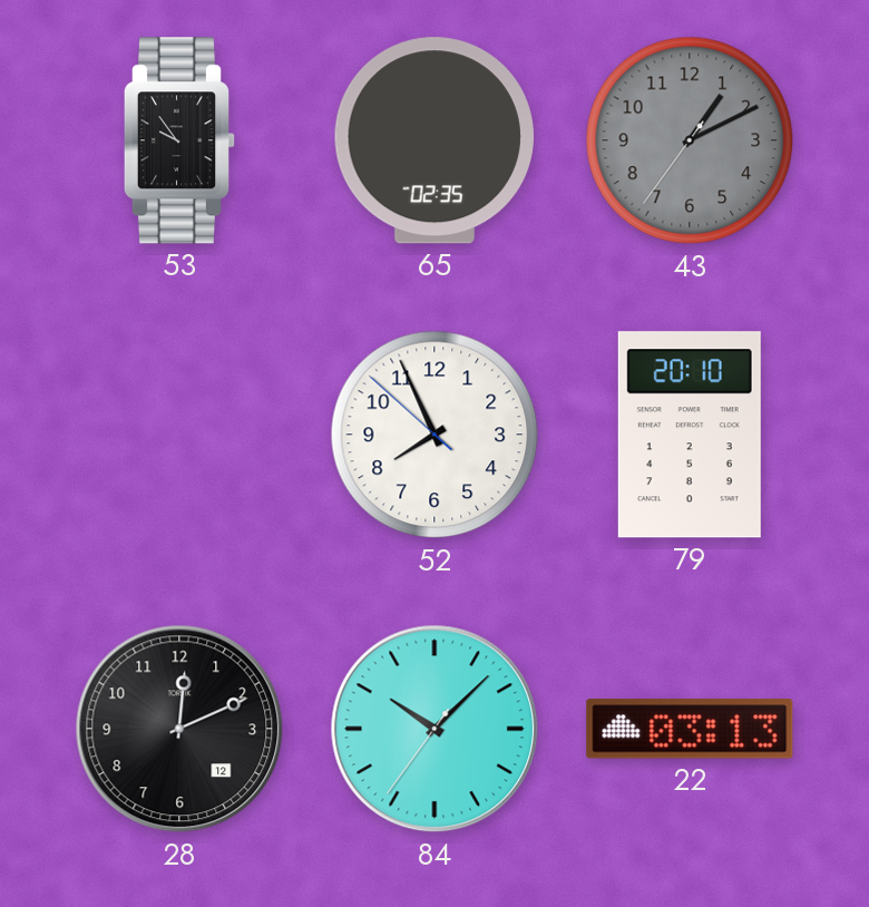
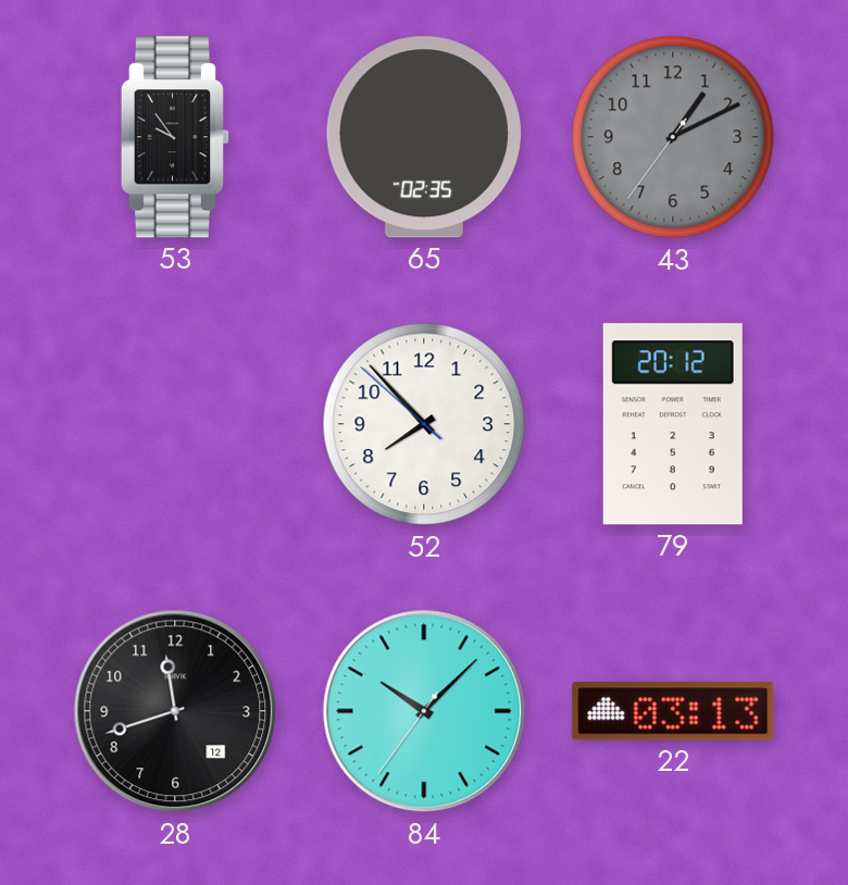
52: 7:55 -> 7:52
79: 20:10 -> 20:12
28: 12:11 -> 11:42
